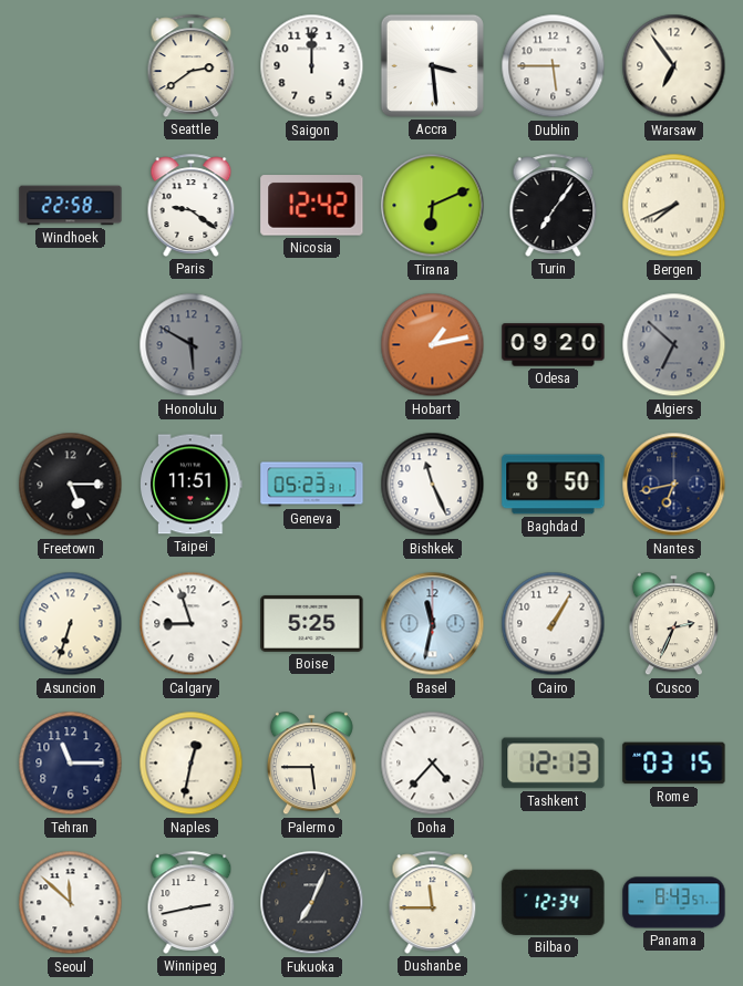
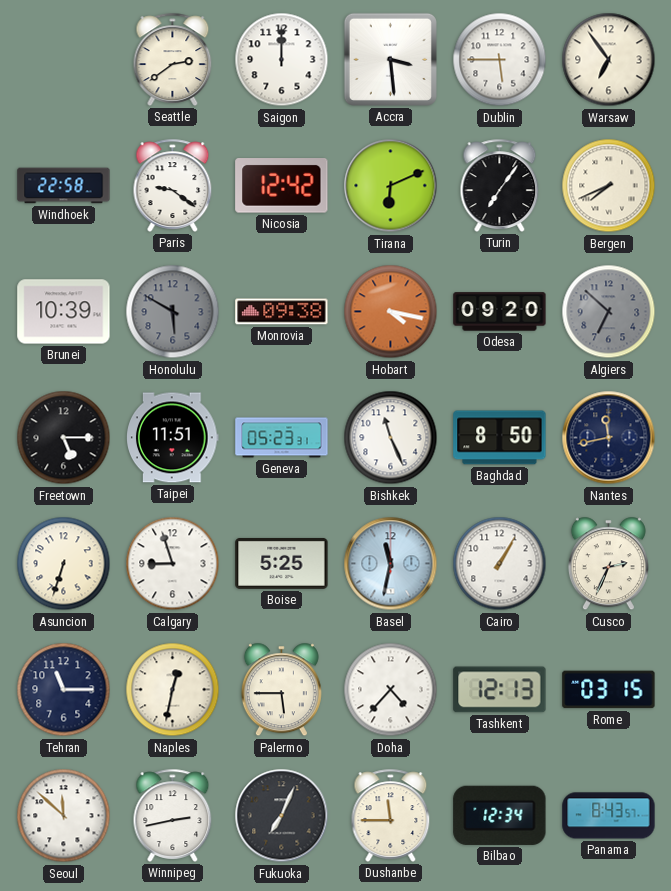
Brunei: none -> 10:39
Monrovia: none -> 09:38
Hobart: 1:13 -> 4:17
Nantes: 6:43 -> 11:43
